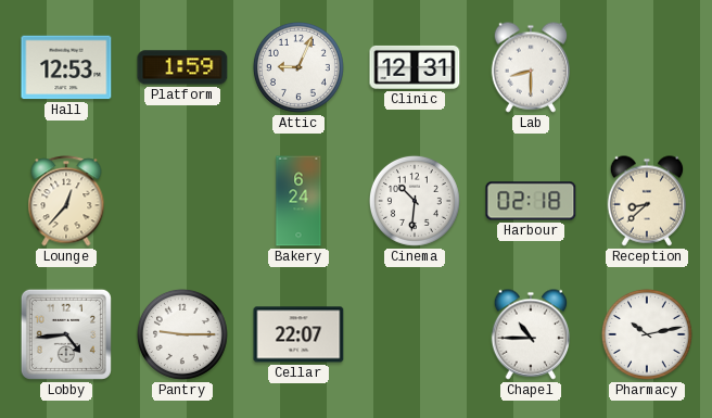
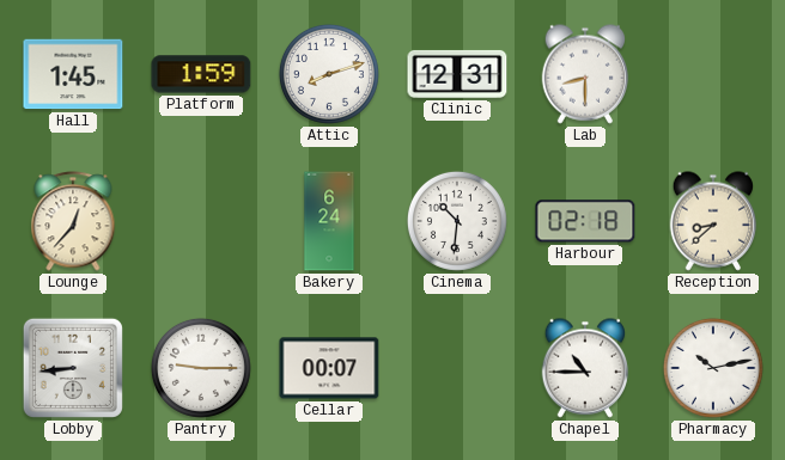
Hall: 12:53 -> 1:45
Attic: 9:04 -> 8:12
Lobby: 4:44 -> 8:44
Cellar: 22:07 -> 00:07
